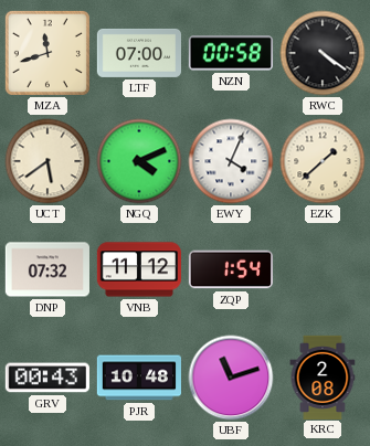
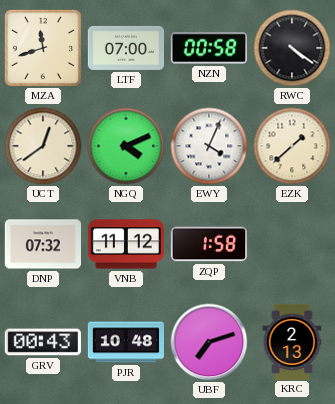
UCT: 5:39 -> 12:39
ZQP: 1:54 -> 1:58
UBF: 11:12 -> 7:12
KRC: 2:08 -> 2:13
